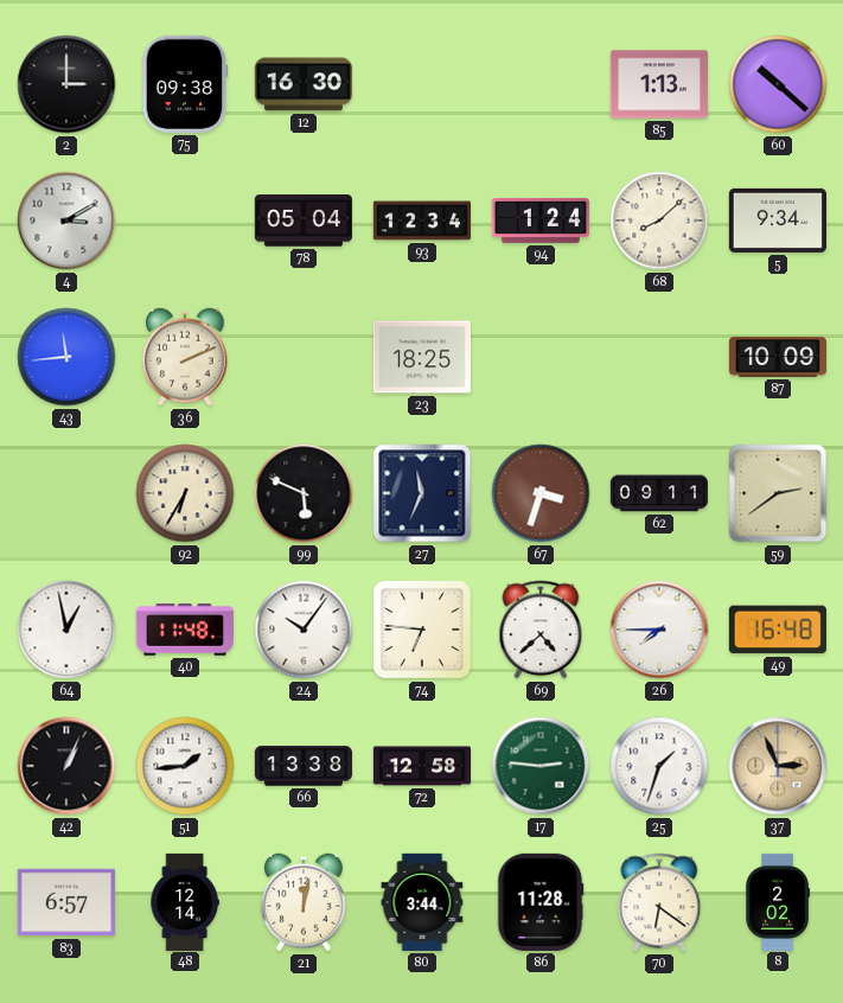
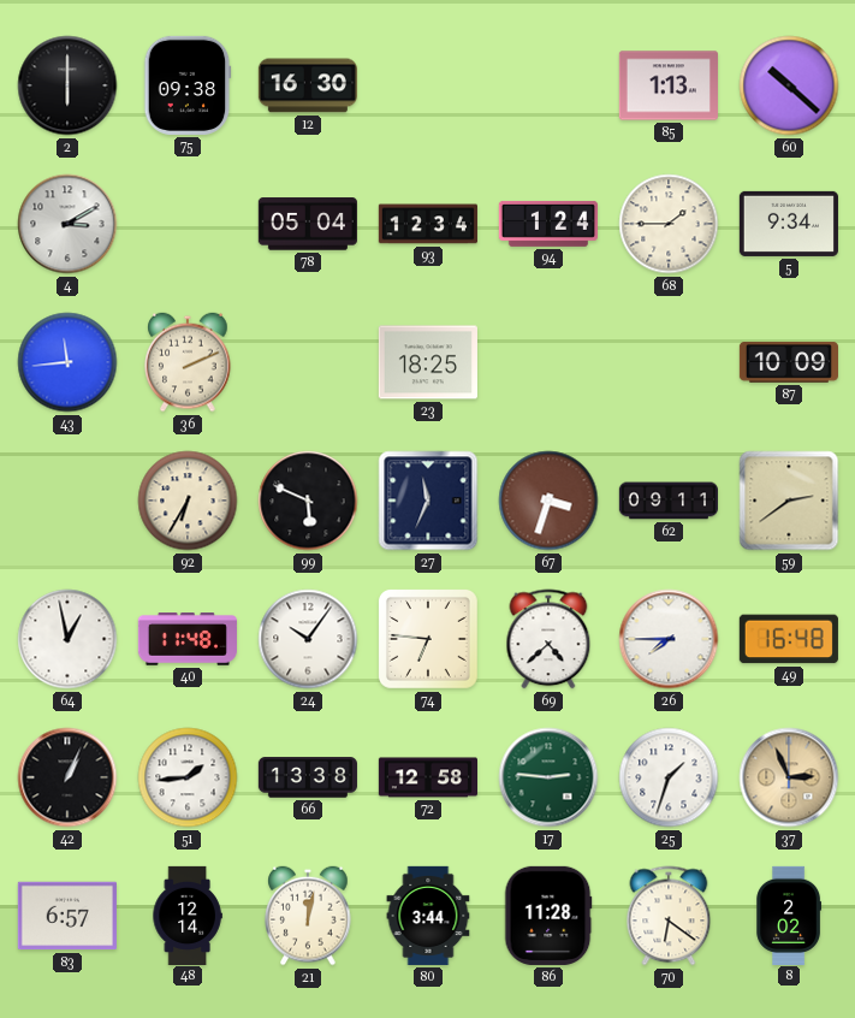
2: 3:00 -> 6:00
68: 8:08 -> 1:45
